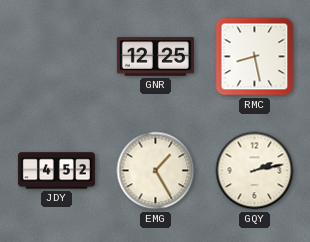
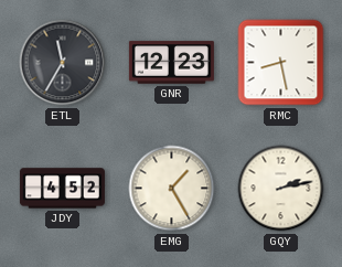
ETL: none -> 11:35
GNR: 12:25 -> 12:23
